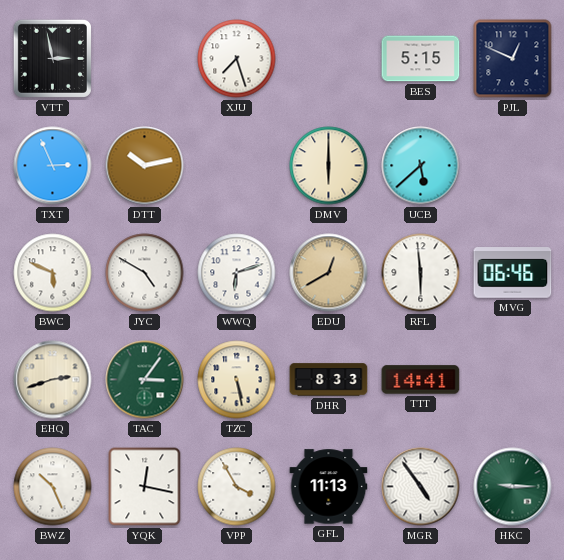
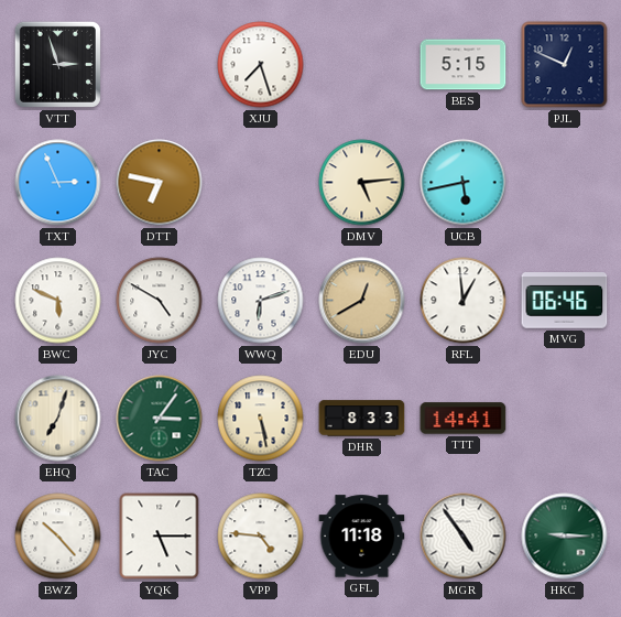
VTT: 2:58 -> 2:57
DTT: 10:13 -> 6:47
DMV: 6:00 -> 5:14
UCB: 5:38 -> 5:43
RFL: 5:59 -> 12:59
EHQ: 2:42 -> 7:03
BWZ: 10:26 -> 10:23
YQK: 12:17 -> 5:15
VPP: 3:55 -> 4:46
GFL: 11:13 -> 11:18
